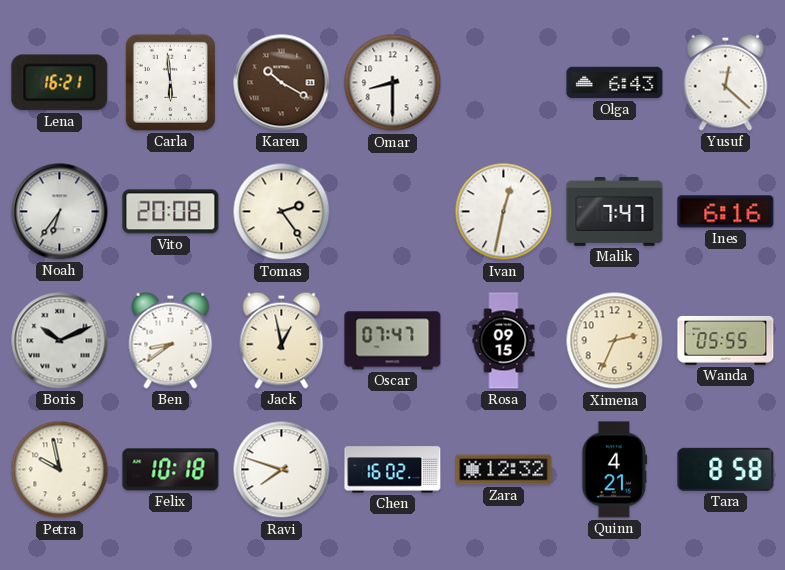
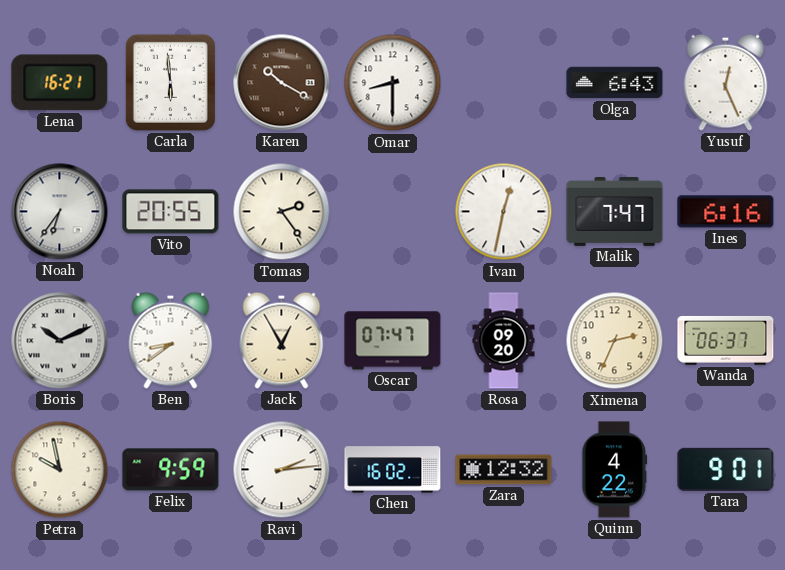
Yusuf: 12:22 -> 12:26
Vito: 20:08 -> 20:55
Jack: 12:58 -> 12:55
Rosa: 09:15 -> 09:20
Wanda: 05:55 -> 06:37
Felix: 10:18 -> 9:59
Ravi: 7:48 -> 2:14
Quinn: 4:21 -> 4:22
Tara: 8:58 -> 9:01
